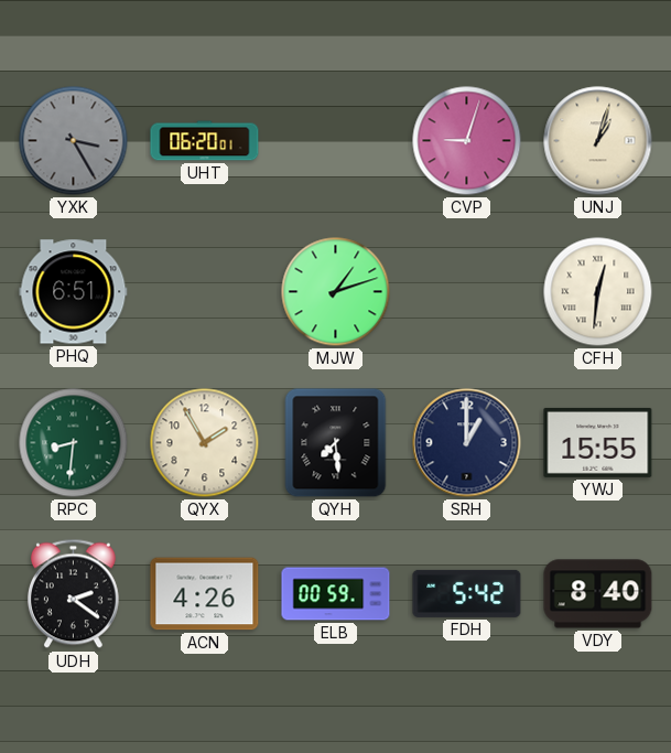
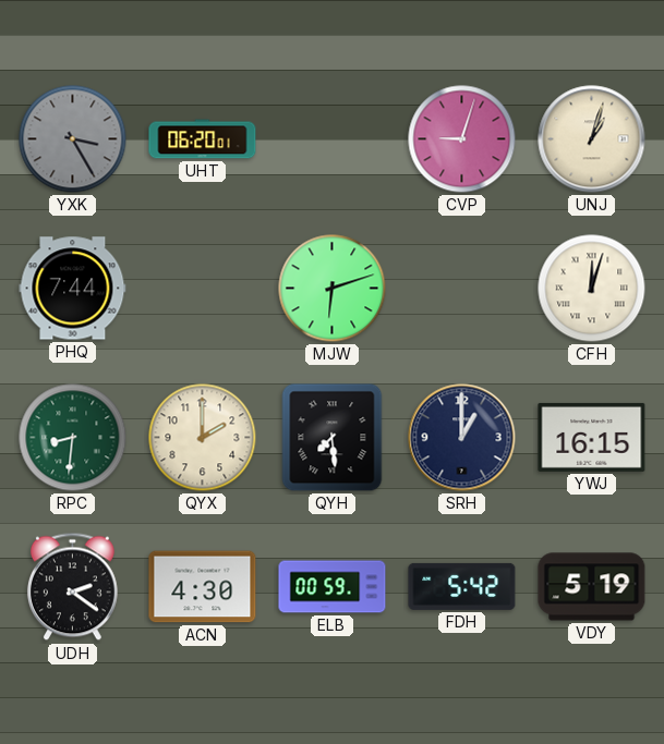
PHQ: 6:51 -> 7:44
MJW: 1:12 -> 6:12
CFH: 12:31 -> 12:03
QYX: 1:55 -> 2:00
YWJ: 15:55 -> 16:15
ACN: 4:26 -> 4:30
VDY: 8:40 -> 5:19
